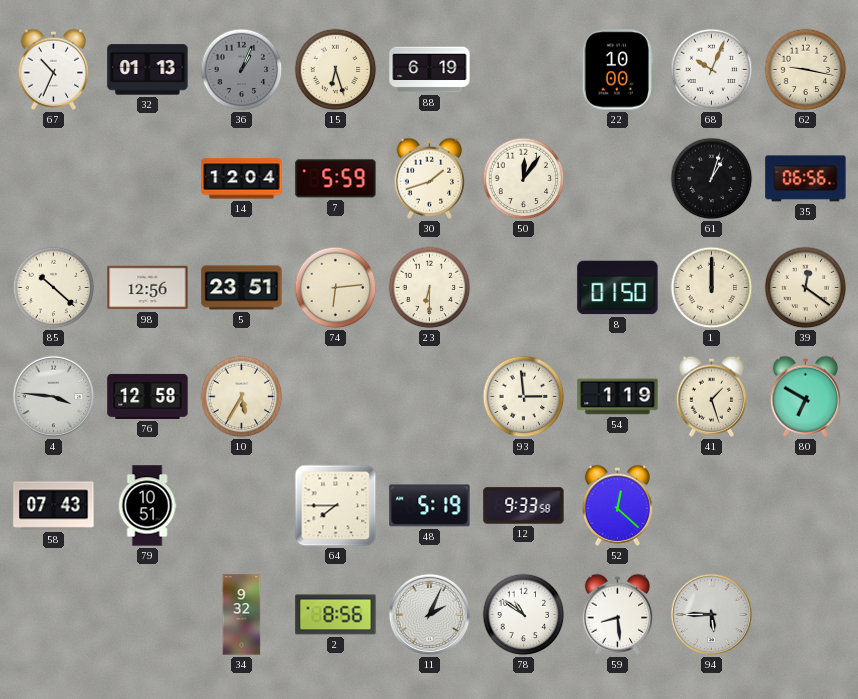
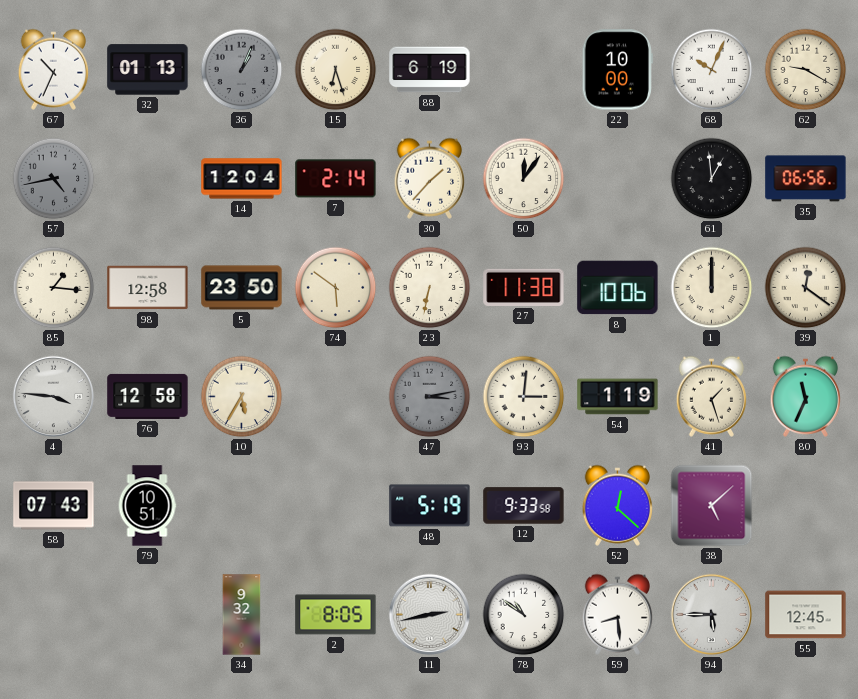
62: 9:17 -> 9:20
57: none -> 4:43
7: 5:59 -> 2:14
30: 1:42 -> 1:37
61: 1:03 -> 12:59
85: 10:22 -> 1:16
98: 12:56 -> 12:58
5: 23:51 -> 23:50
74: 6:14 -> 5:51
23: 6:30 -> 6:32
27: none -> 11:38
8: 01:50 -> 10:06
47: none -> 3:13
93: 2:59 -> 3:01
80: 6:50 -> 11:34
64: 7:45 -> none
38: none -> 5:08
2: 8:56 -> 8:05
11: 2:04 -> 2:43
55: none -> 12:45
